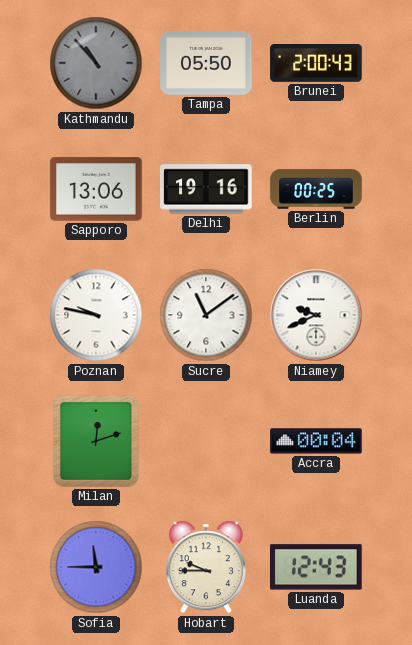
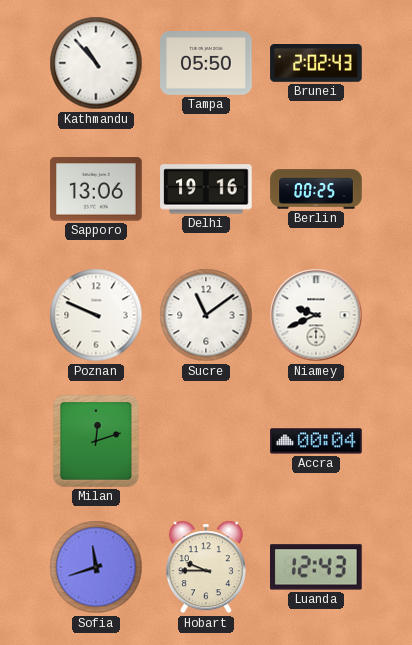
Kathmandu dial: grey -> white
Brunei: 2:00 -> 2:02
Poznan: 9:47 -> 9:49
Sofia: 11:45 -> 11:42
